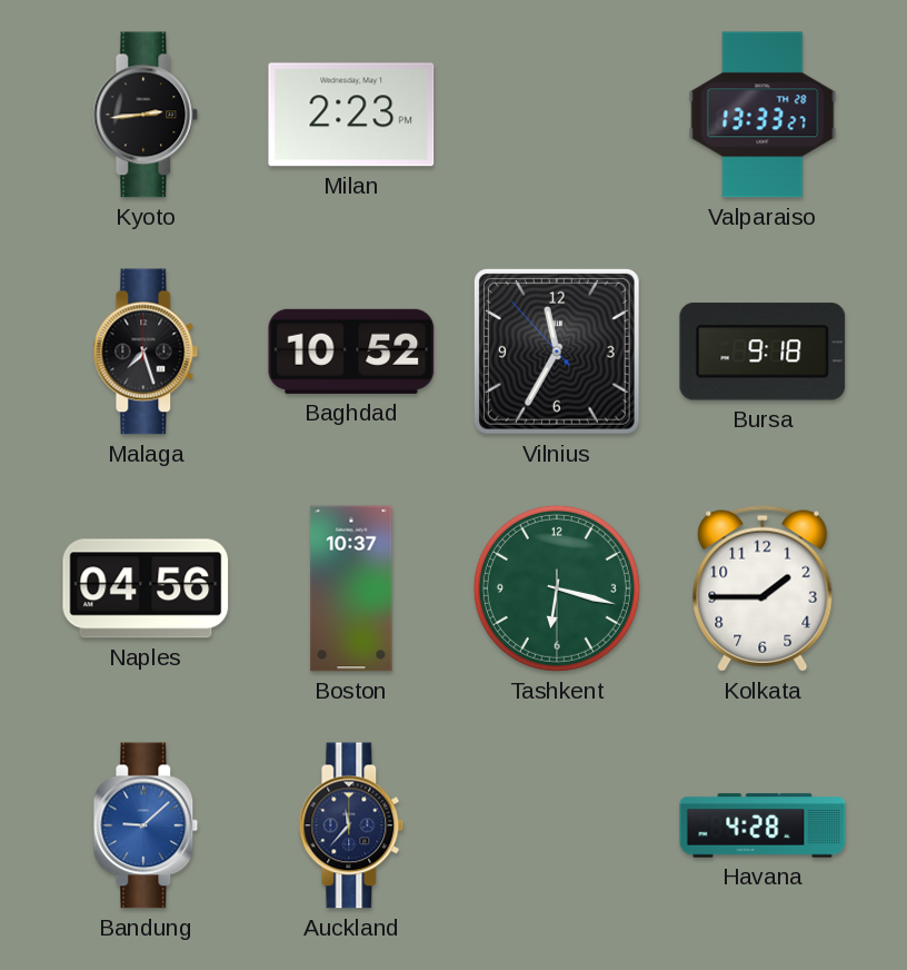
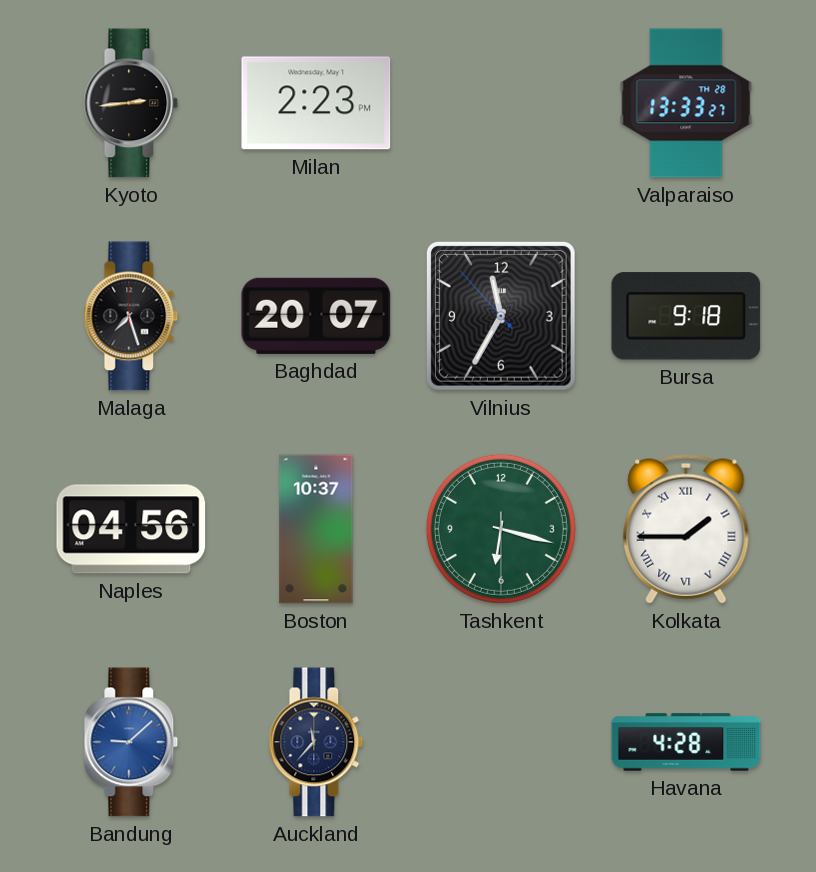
Baghdad: 10:52 -> 20:07
Kolkata numerals: Arabic -> Roman
